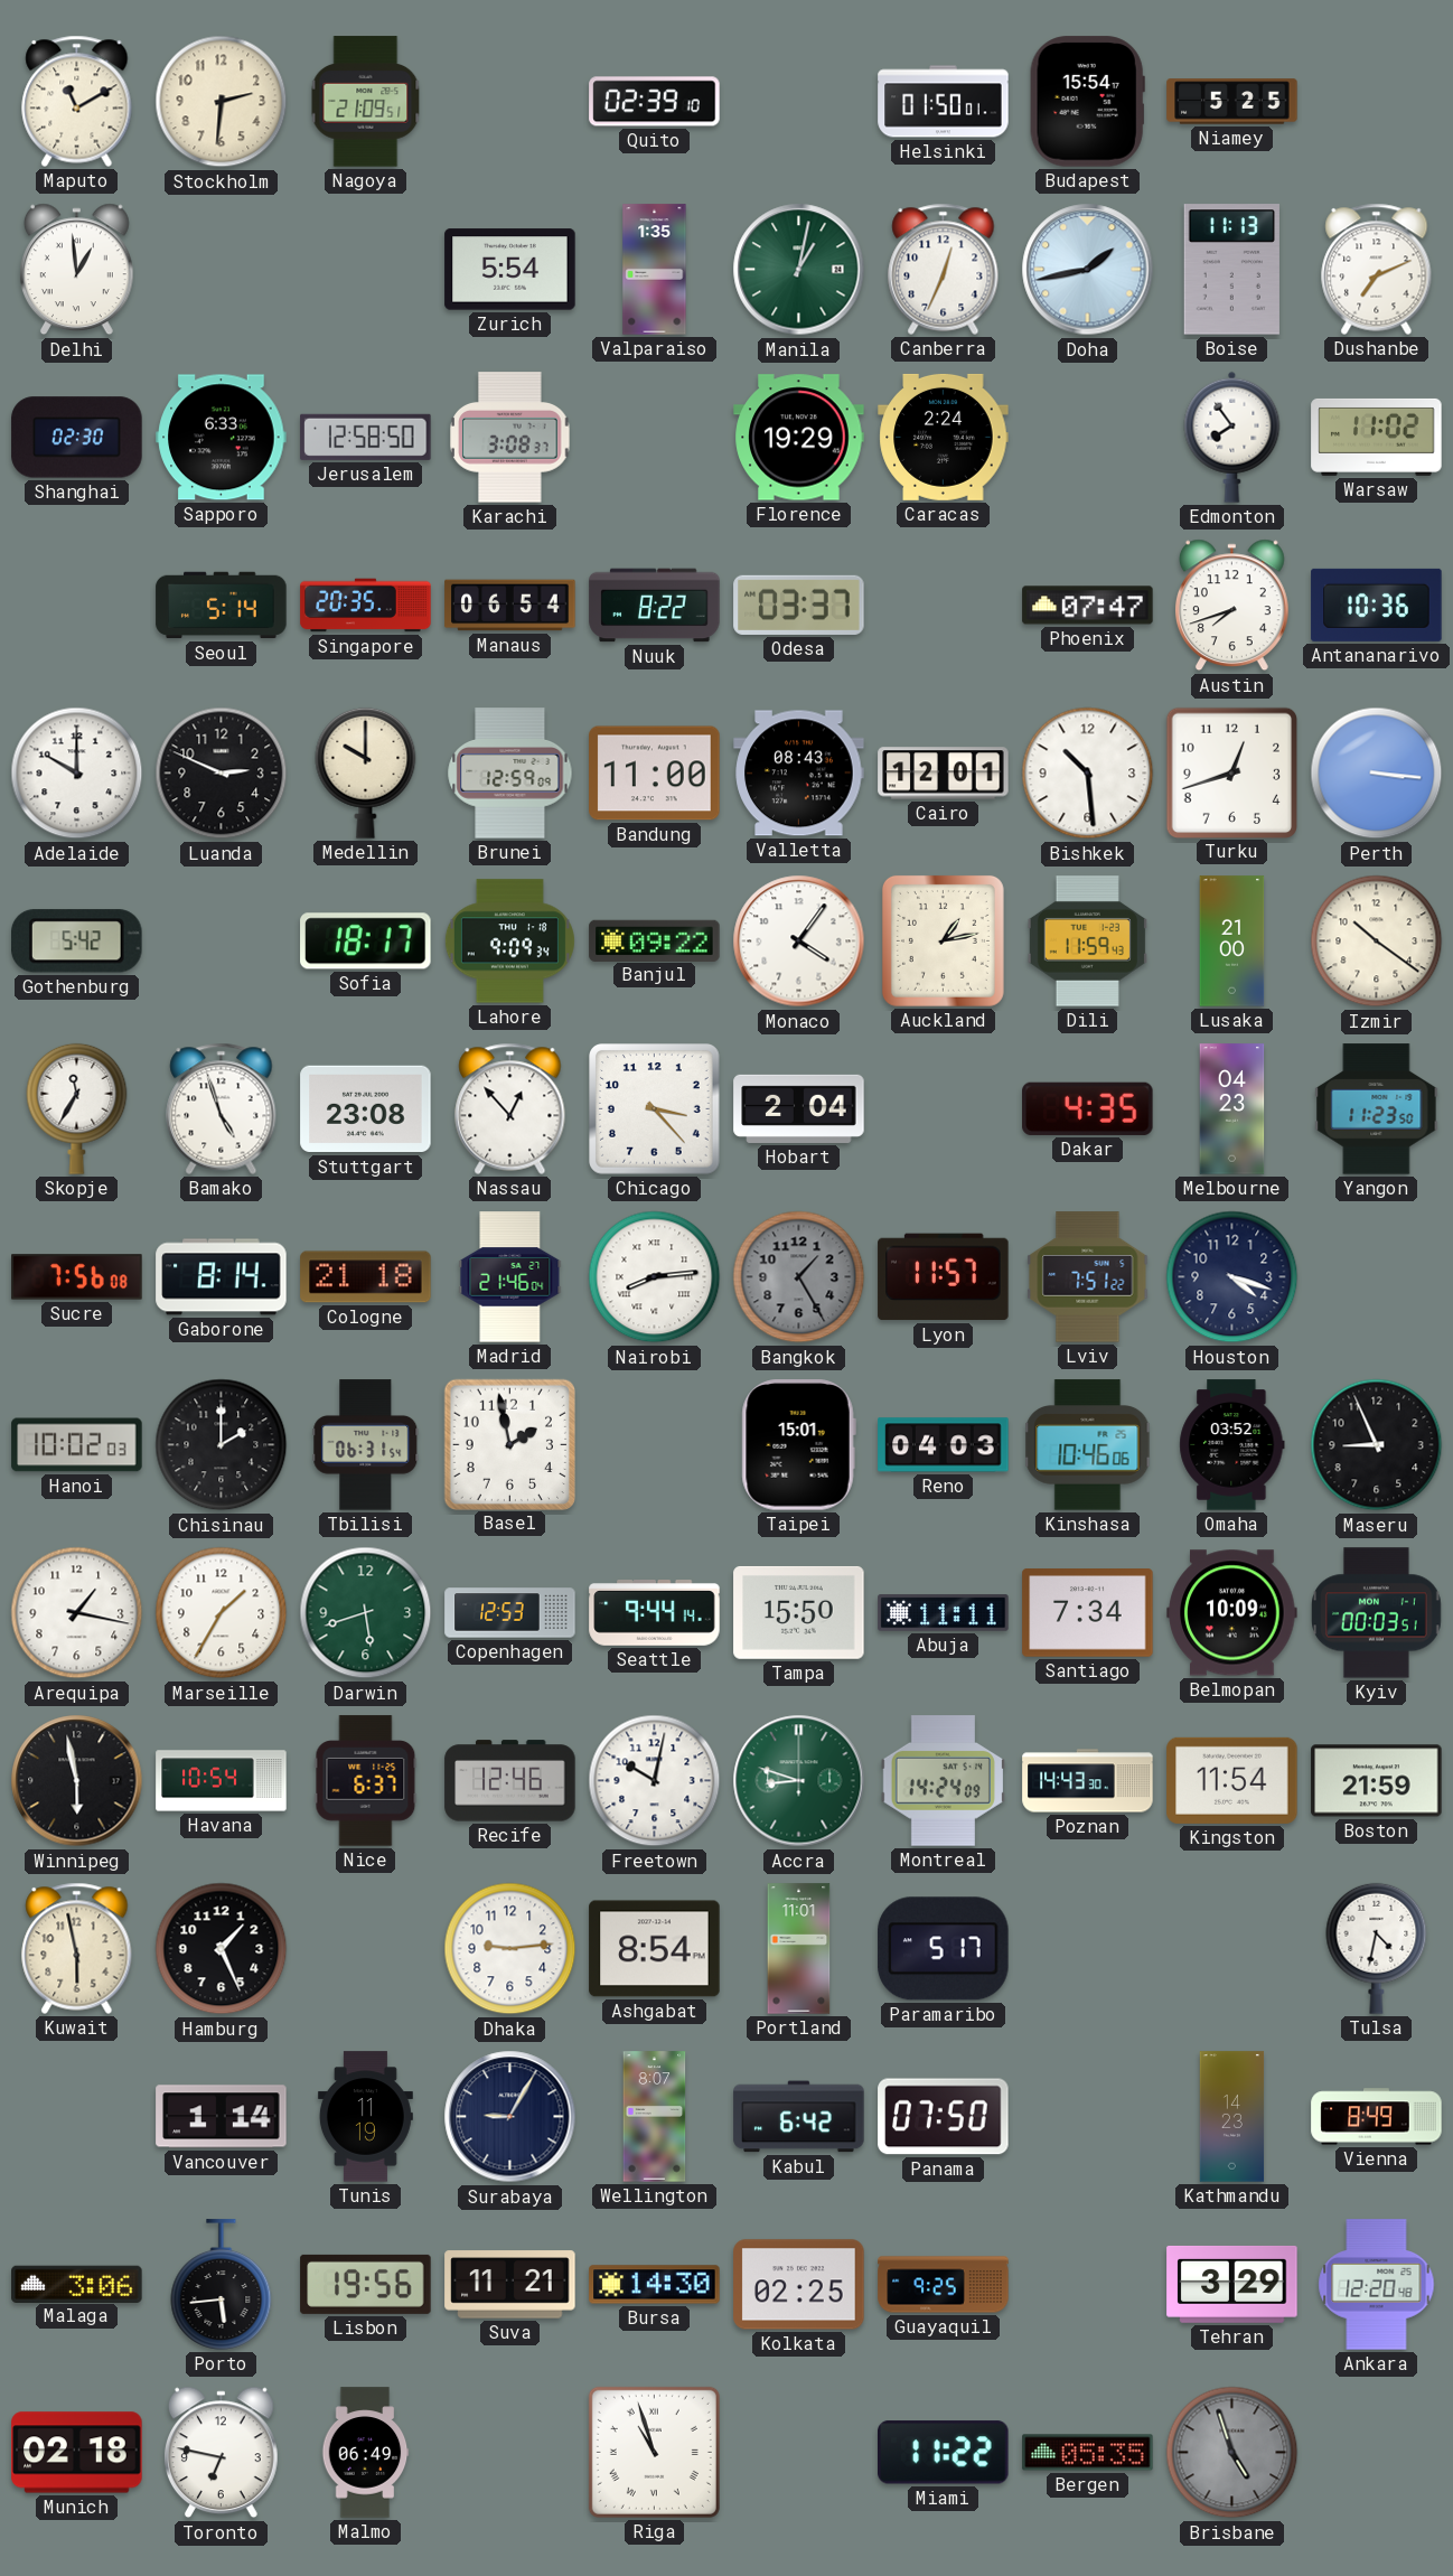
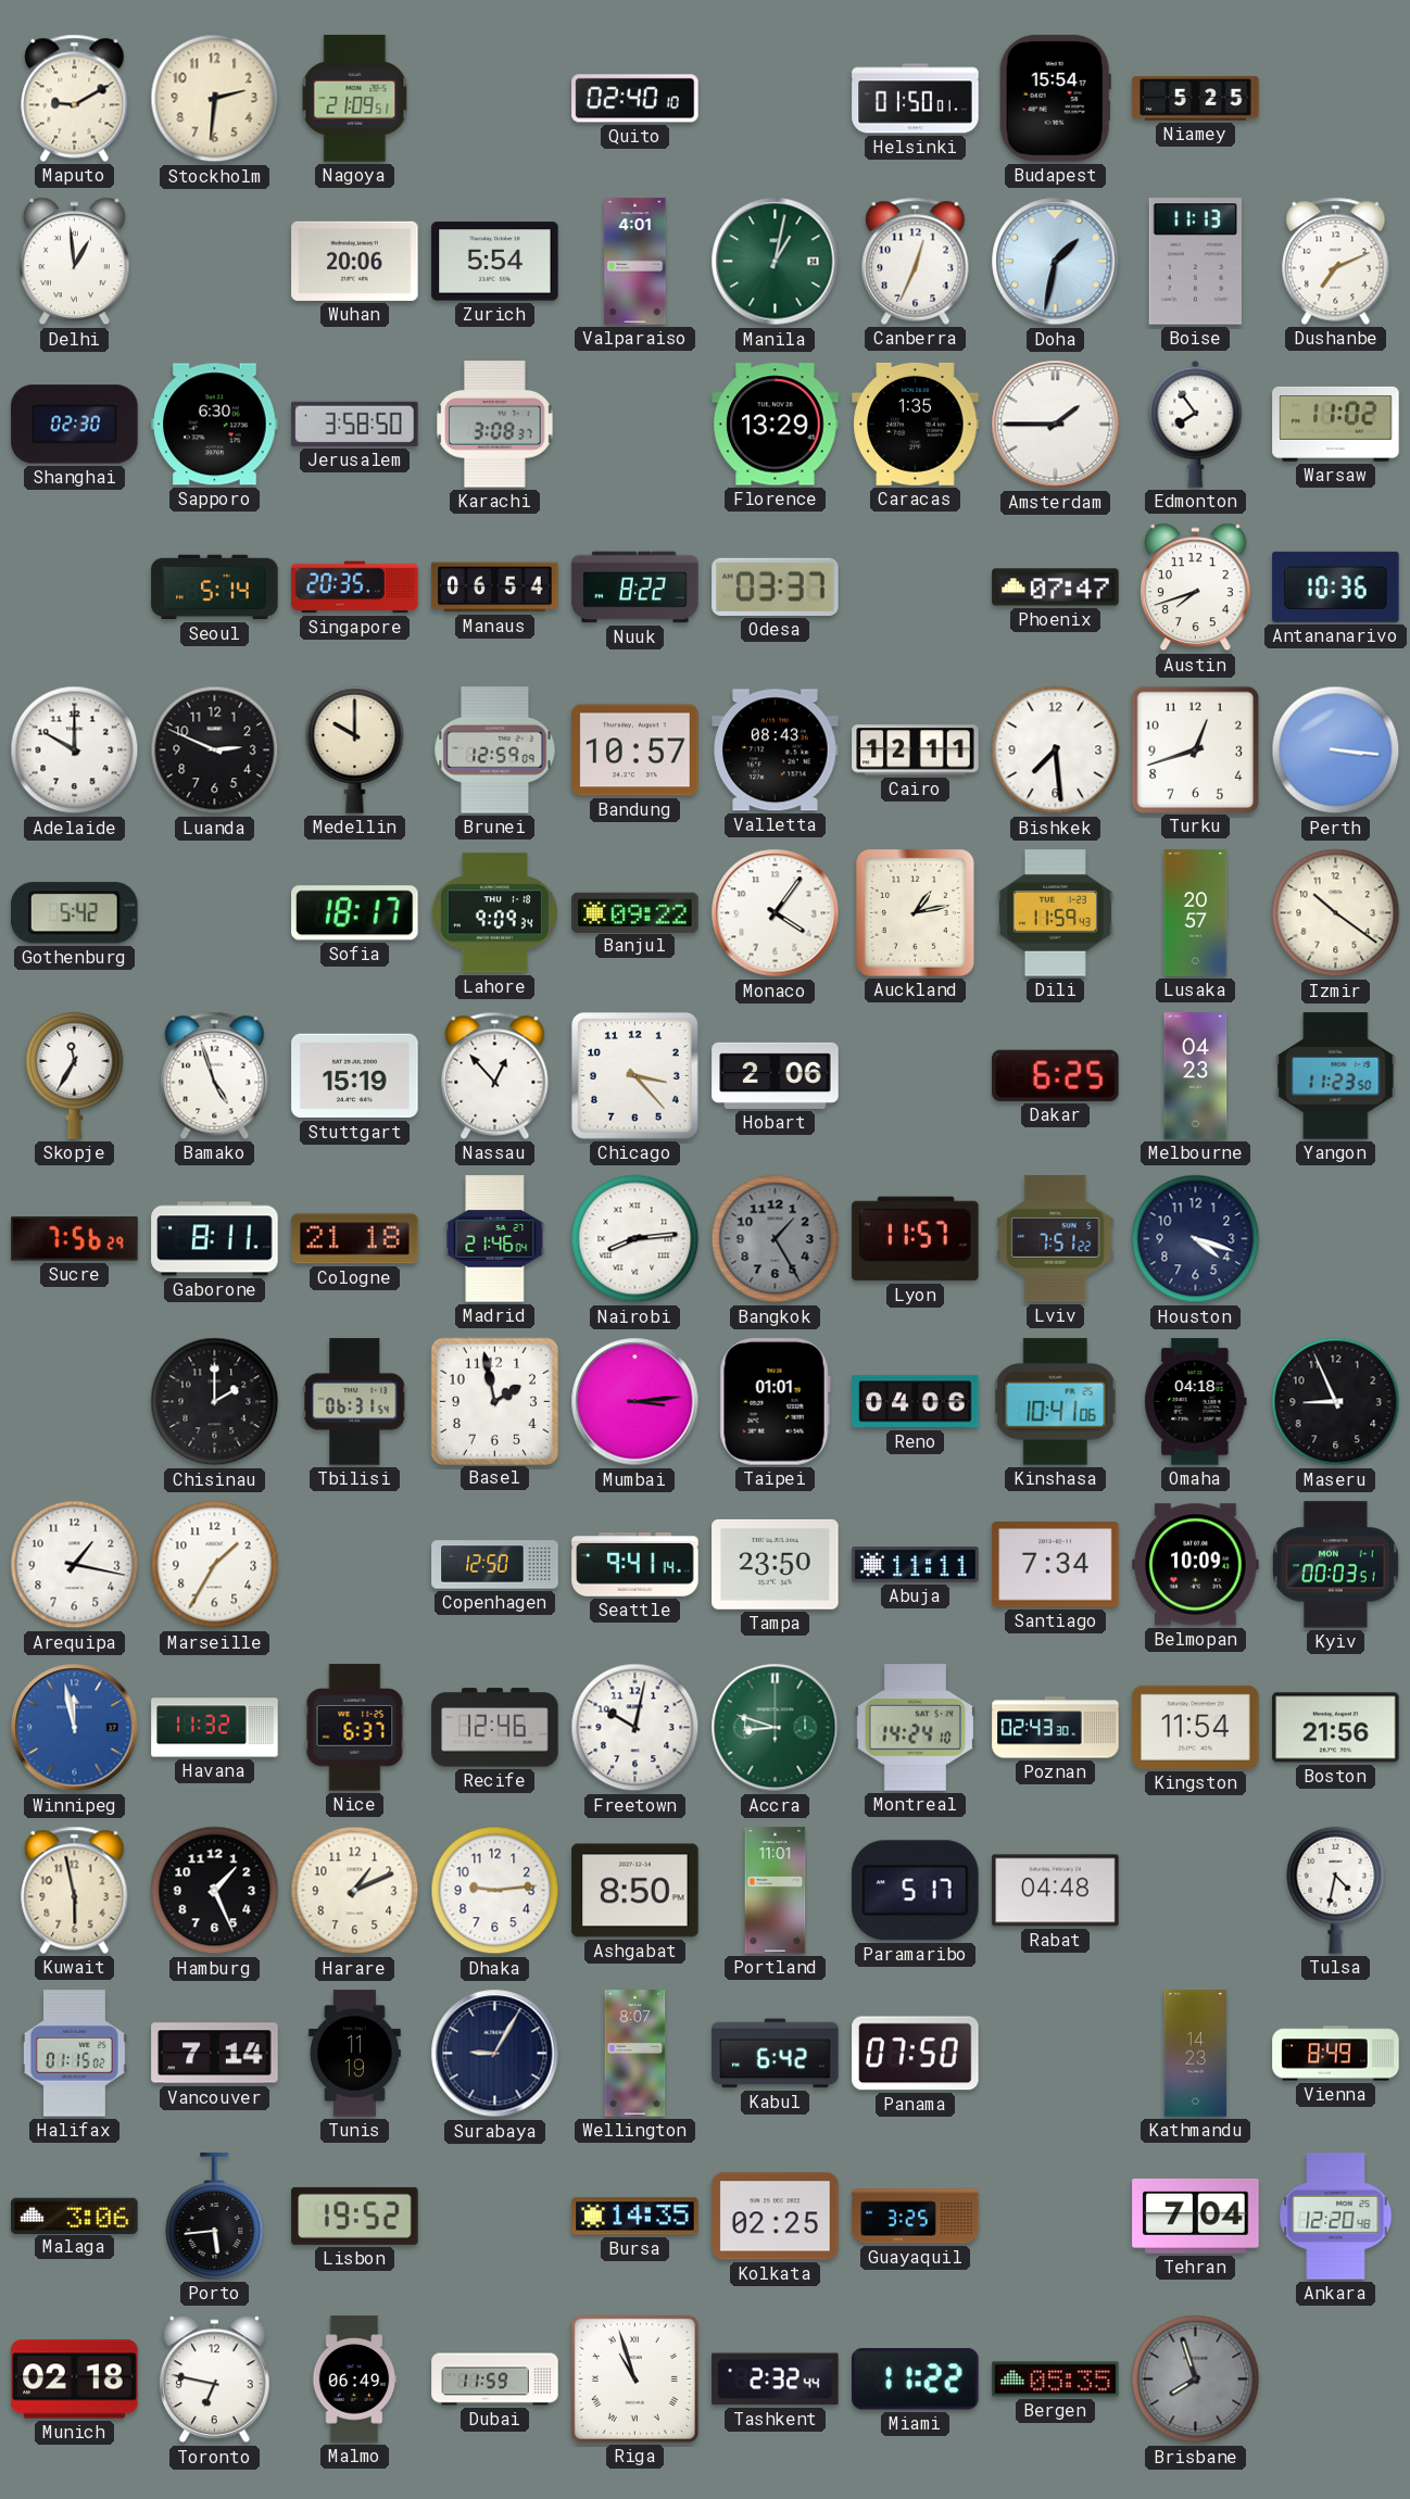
Maputo: 11:10 -> 9:10
Quito: 02:39 -> 02:40
Wuhan: none -> 20:06
Valparaiso: 1:35 -> 4:01
Doha: 1:43 -> 1:32
Sapporo: 6:33 -> 6:30
Jerusalem: 12:58 -> 3:58
Florence: 19:29 -> 13:29
Caracas: 2:24 -> 1:35
Amsterdam: none -> 1:45
Bandung: 11:00 -> 10:57
Cairo: 12:01 -> 12:11
Bishkek: 10:29 -> 7:29
Lusaka: 21:00 -> 20:57
Stuttgart: 23:08 -> 15:19
Hobart: 2:04 -> 2:06
Dakar: 4:35 -> 6:25
Sucre: 7:56:08 -> 7:56:29
Gaborone: 8:14 -> 8:11
Hanoi: 10:02 -> none
Mumbai: none -> 3:14
Taipei: 15:01 -> 01:01
Reno: 04:03 -> 04:06
Kinshasa: 10:46 -> 10:41
Omaha: 03:52 -> 04:18
Darwin: 5:42 -> none
Copenhagen: 12:53 -> 12:50
Seattle: 9:44 -> 9:41
Tampa: 15:50 -> 23:50
Winnipeg: 5:58 -> 11:58
Winnipeg dial: black -> blue
Havana: 10:54 -> 11:32
Montreal: 14:24:09 -> 14:24:10
Poznan: 14:43 -> 02:43
Boston: 21:59 -> 21:56
Harare: none -> 1:11
Ashgabat: 8:54 -> 8:50
Rabat: none -> 04:48
Halifax: none -> 01:15
Vancouver: 1:14 -> 7:14
Lisbon: 19:56 -> 19:52
Suva: 11:21 -> none
Bursa: 14:30 -> 14:35
Guayaquil: 9:25 -> 3:25
Tehran: 3:29 -> 7:04
Dubai: none -> 11:59
Tashkent: none -> 2:32
Brisbane: 4:57 -> 7:57
